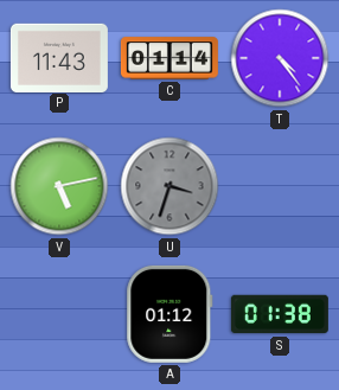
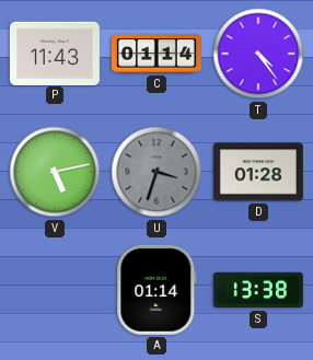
D: none -> 01:28
A: 01:12 -> 01:14
S: 01:38 -> 13:38
